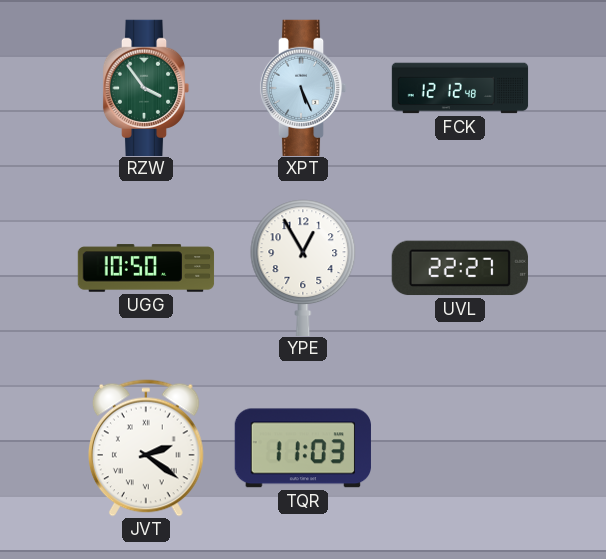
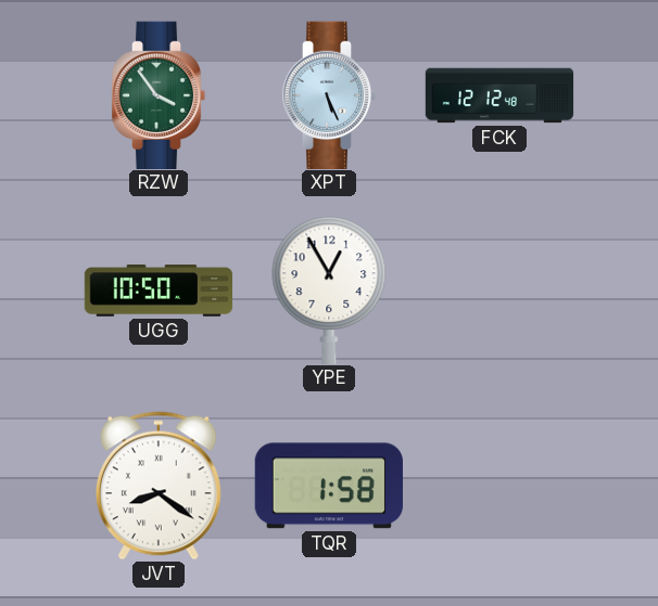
UVL: 22:27 -> none
JVT: 2:21 -> 8:21
TQR: 11:03 -> 1:58
